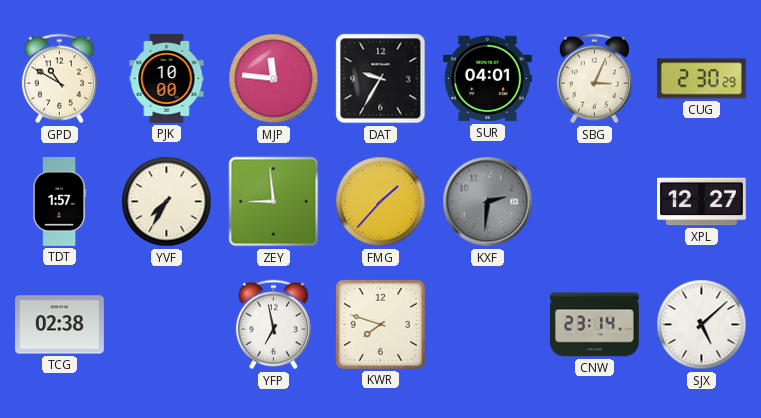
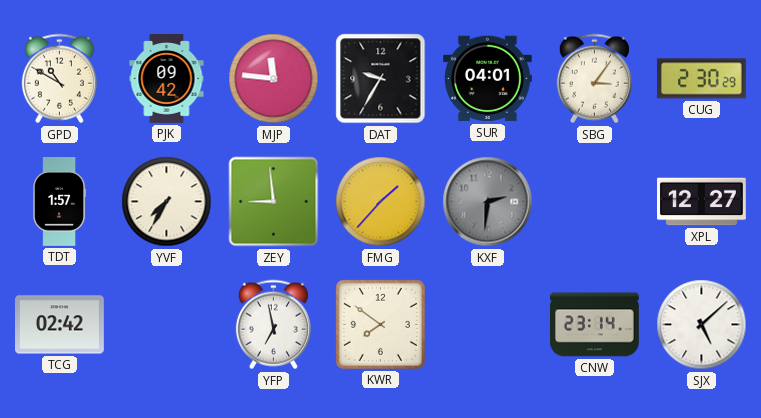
PJK: 10:00 -> 09:42
SBG: 3:04 -> 3:06
TCG: 02:38 -> 02:42
KWR: 7:48 -> 7:51
